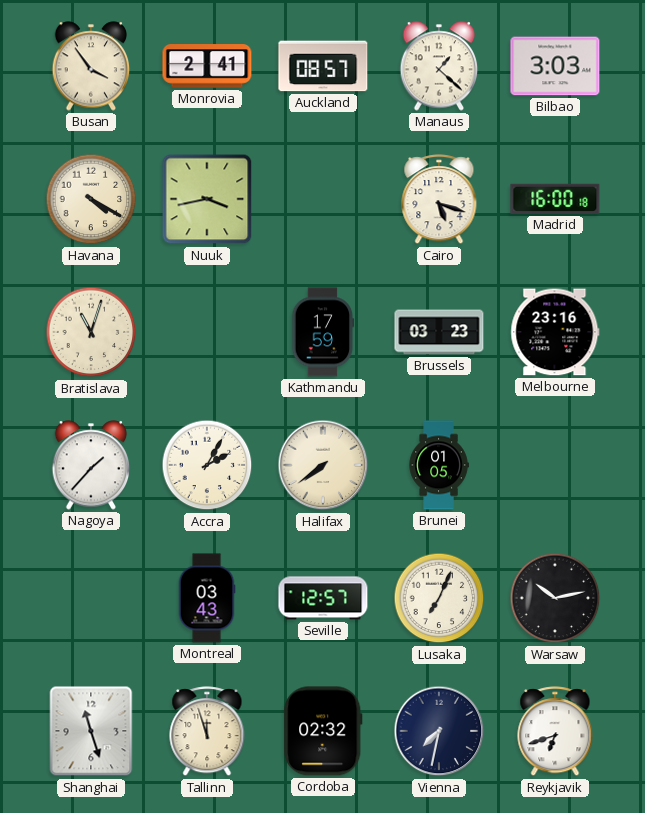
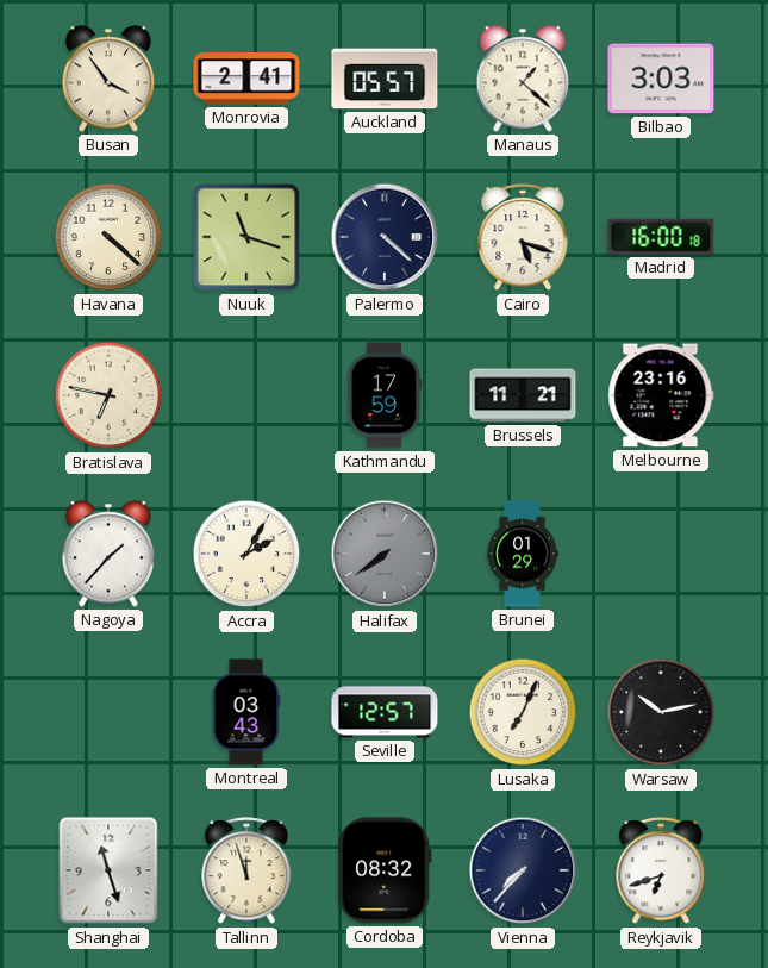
Auckland: 08:57 -> 05:57
Havana: 4:20 -> 4:22
Nuuk: 3:43 -> 11:18
Palermo: none -> 4:22
Bratislava: 11:03 -> 6:47
Brussels: 03:23 -> 11:21
Halifax dial: cream -> grey
Brunei: 01:05 -> 01:29
Cordoba: 02:32 -> 08:32
Vienna: 7:32 -> 7:37
